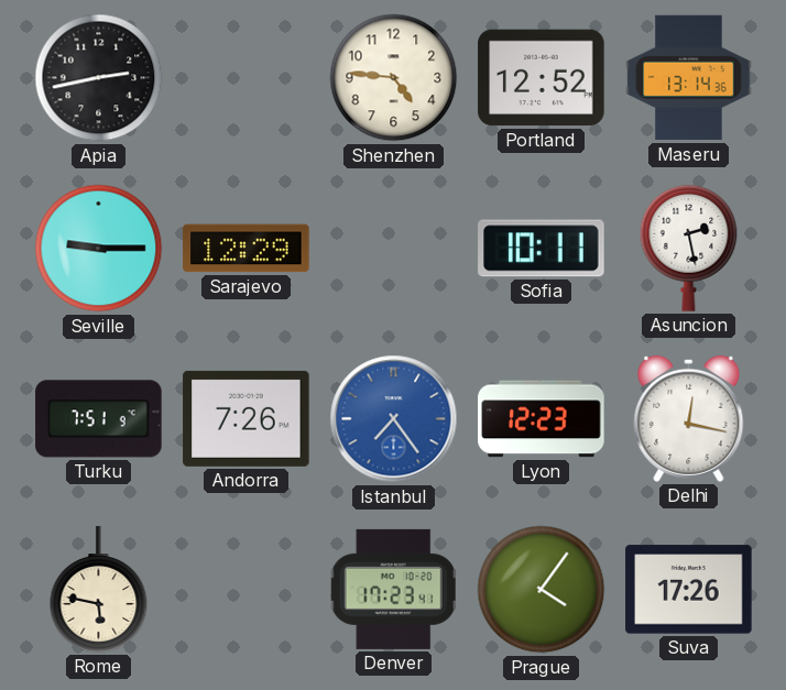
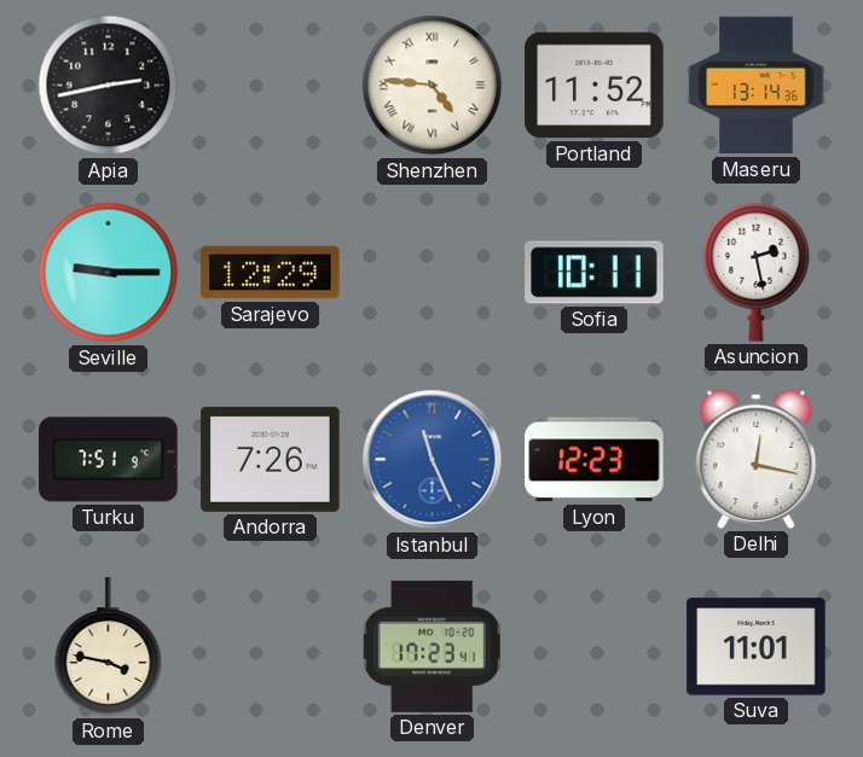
Shenzhen numerals: Arabic -> Roman
Portland: 12:52 -> 11:52
Istanbul: 7:24 -> 11:26
Rome: 5:47 -> 3:47
Prague: 4:06 -> none
Suva: 17:26 -> 11:01
